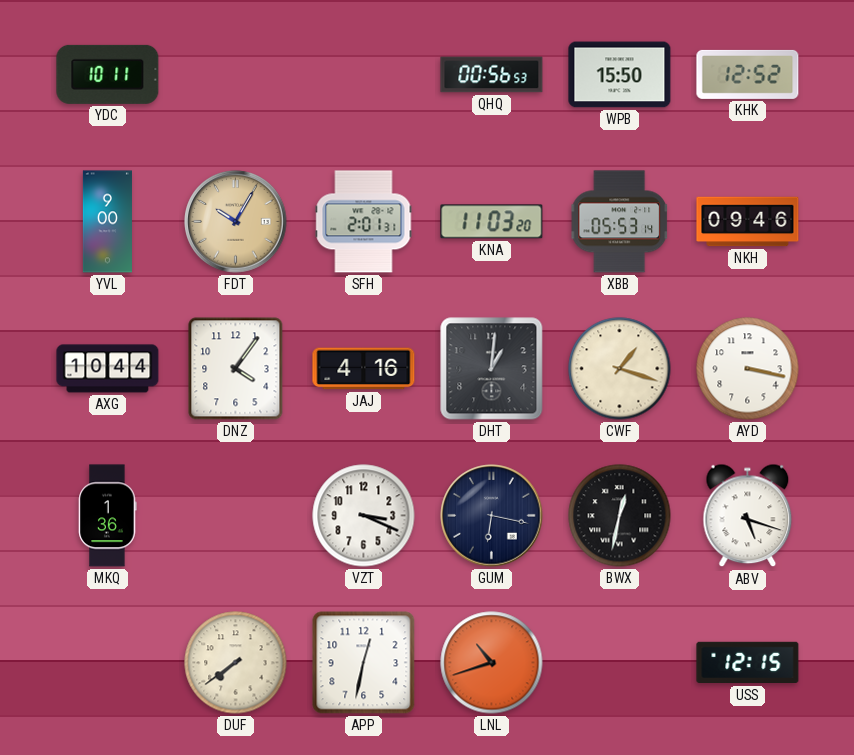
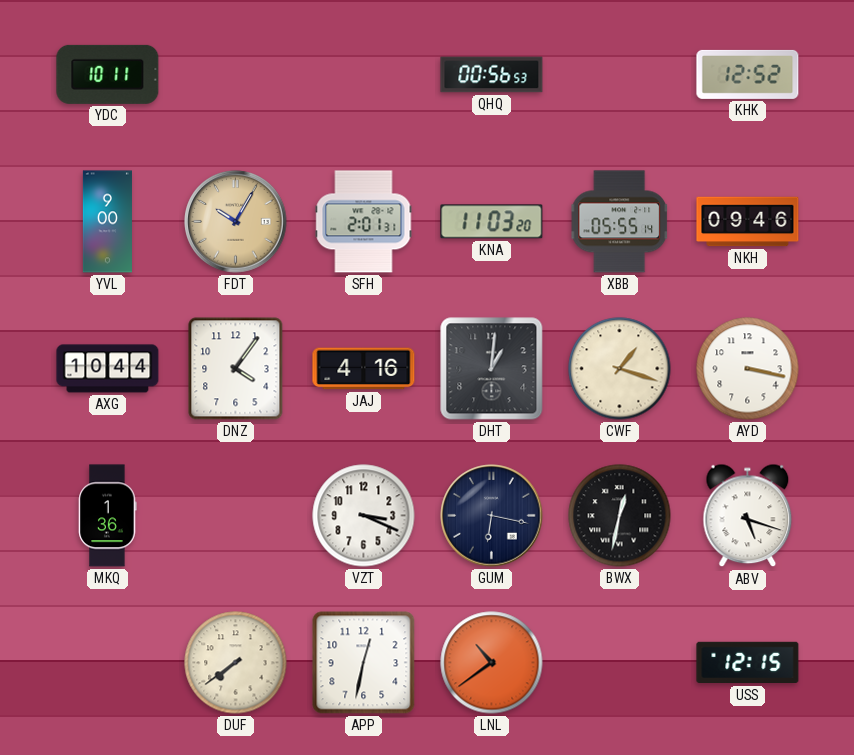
WPB: 15:50 -> none
XBB: 05:53 -> 05:55
LNL: 10:42 -> 10:39
